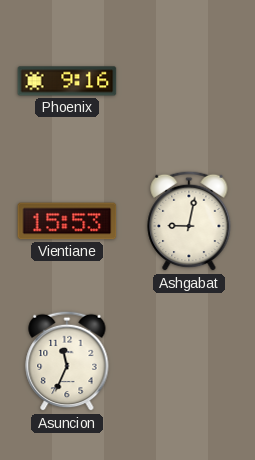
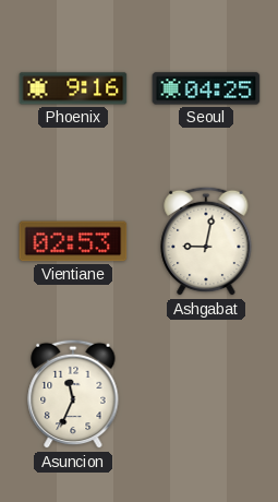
Seoul: none -> 04:25
Vientiane: 15:53 -> 02:53
